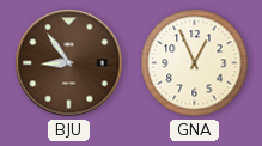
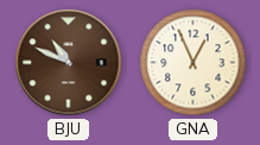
BJU: 8:54 -> 10:49
